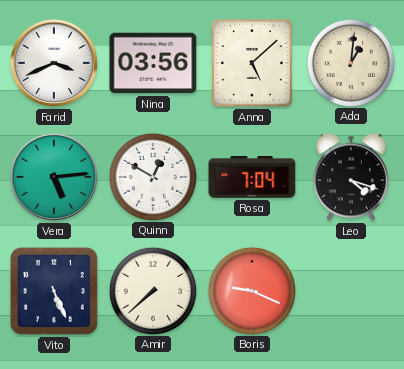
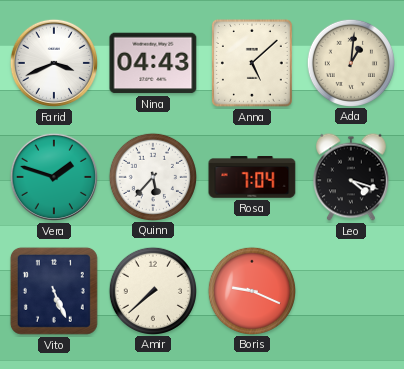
Nina: 03:56 -> 04:43
Vera: 5:14 -> 1:48
Quinn: 12:50 -> 5:37
